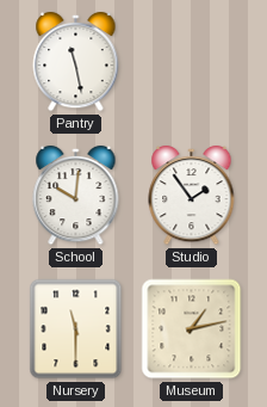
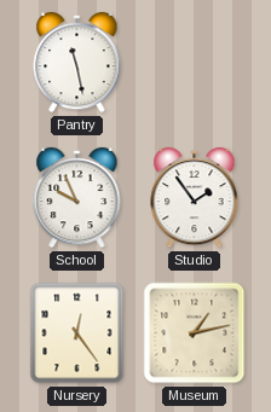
School: 10:01 -> 9:56
Nursery: 11:30 -> 12:24
